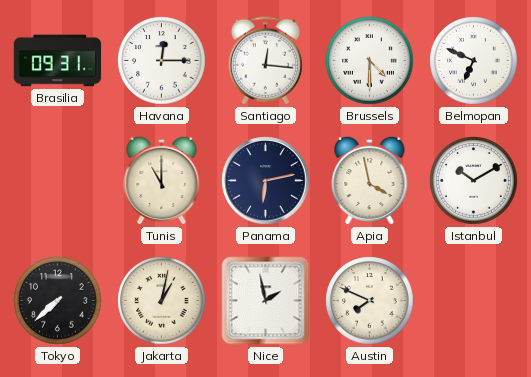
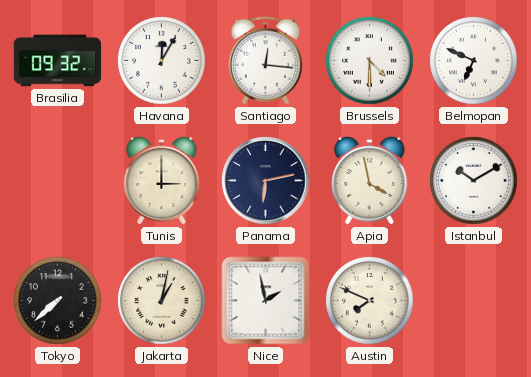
Brasilia: 09:31 -> 09:32
Havana: 12:15 -> 12:05
Tunis: 11:00 -> 3:00
